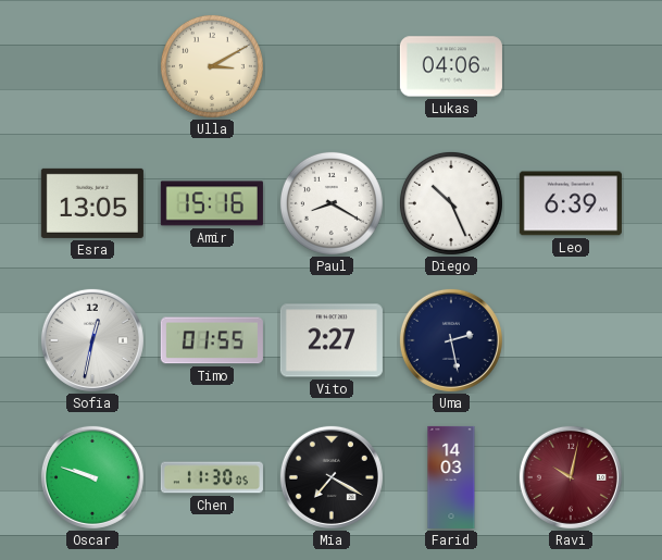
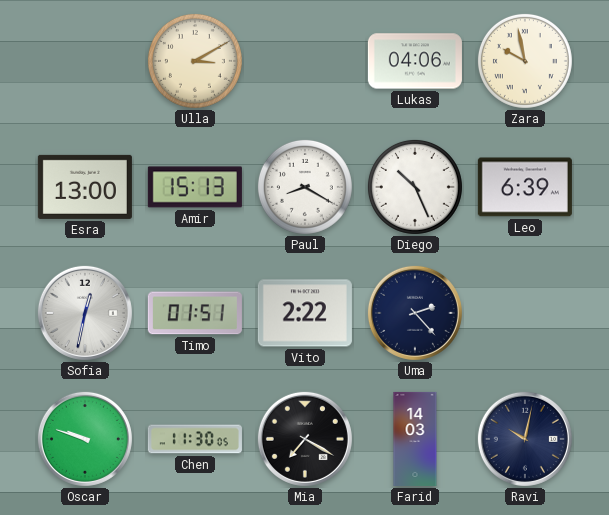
Zara: none -> 9:58
Esra: 13:05 -> 13:00
Amir: 15:16 -> 15:13
Timo: 01:55 -> 01:51
Vito: 2:27 -> 2:22
Uma: 2:28 -> 2:23
Ravi dial: burgundy -> navy
